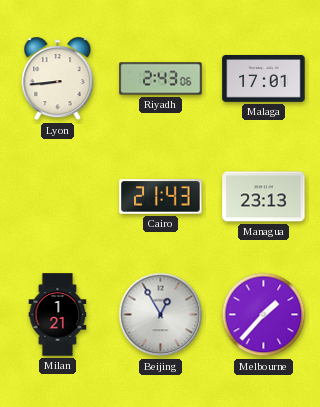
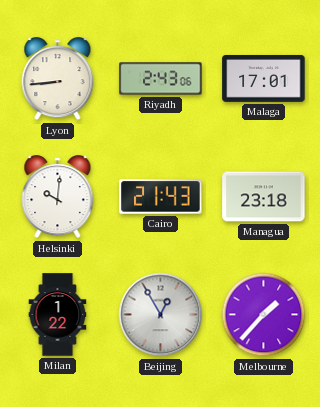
Helsinki: none -> 10:01
Managua: 23:13 -> 23:18
Milan: 1:21 -> 1:22
